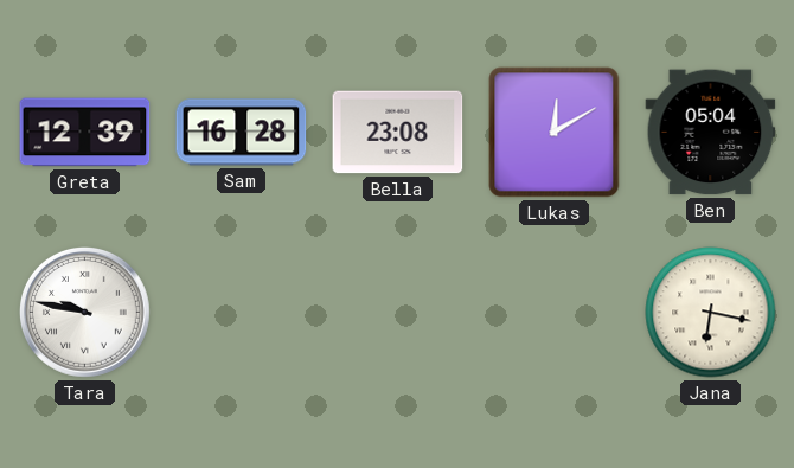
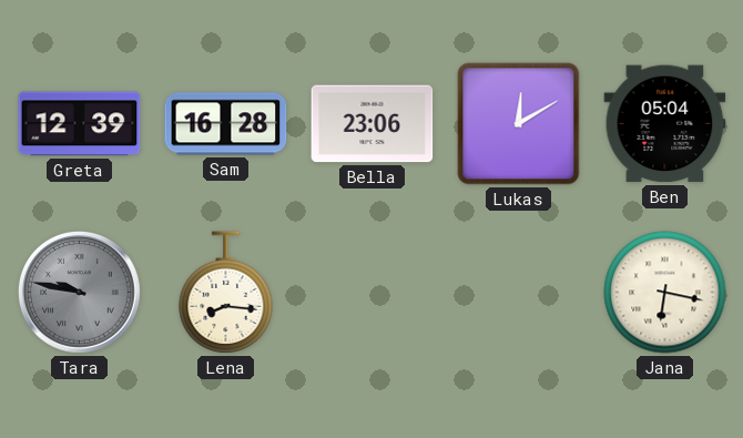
Bella: 23:08 -> 23:06
Tara dial: white -> grey
Lena: none -> 8:16
